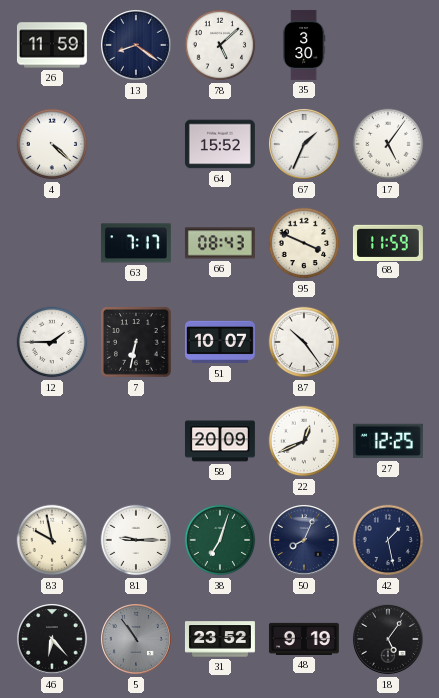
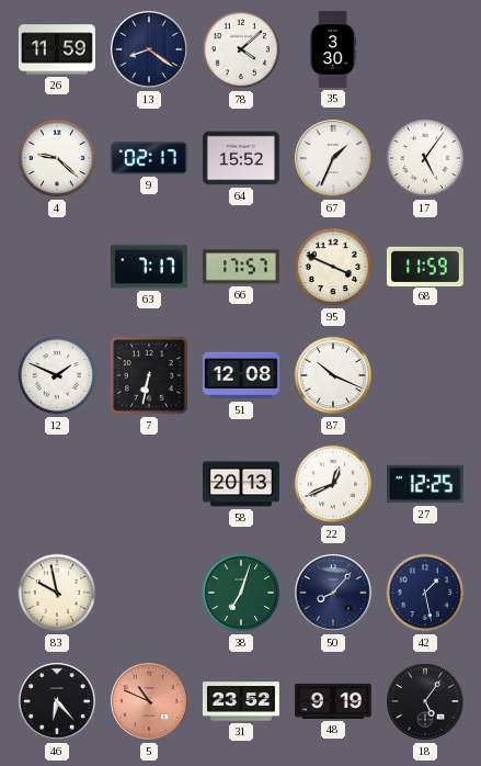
78: 5:08 -> 4:08
4: 4:22 -> 9:22
9: none -> 02:17
66: 08:43 -> 17:57
12: 1:45 -> 1:49
51: 10:07 -> 12:08
87: 10:24 -> 10:19
58: 20:09 -> 20:13
81: 9:15 -> none
50: 8:04 -> 8:07
5: 10:54 -> 10:49
5 dial: grey -> salmon
